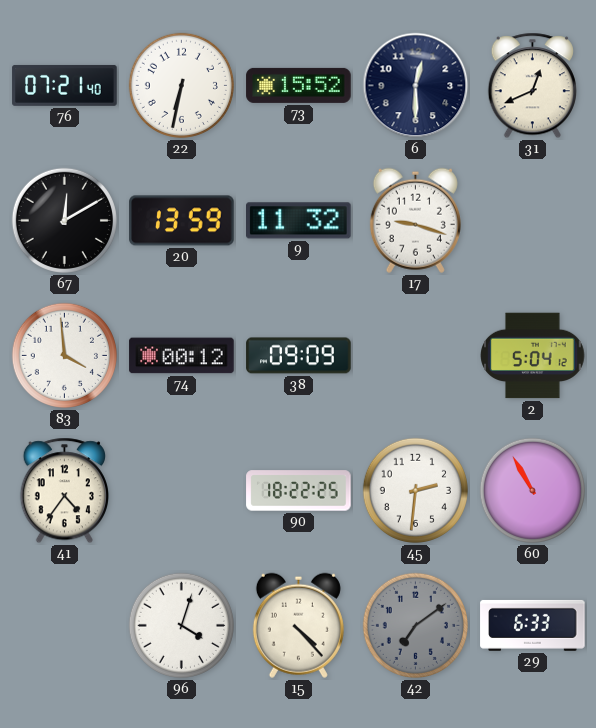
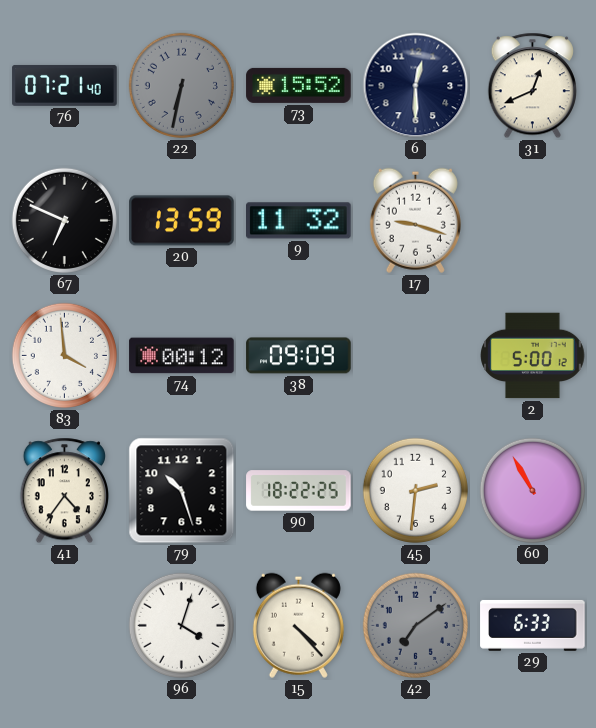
22 dial: white -> grey
67: 12:10 -> 6:49
2: 5:04 -> 5:00
79: none -> 10:27
